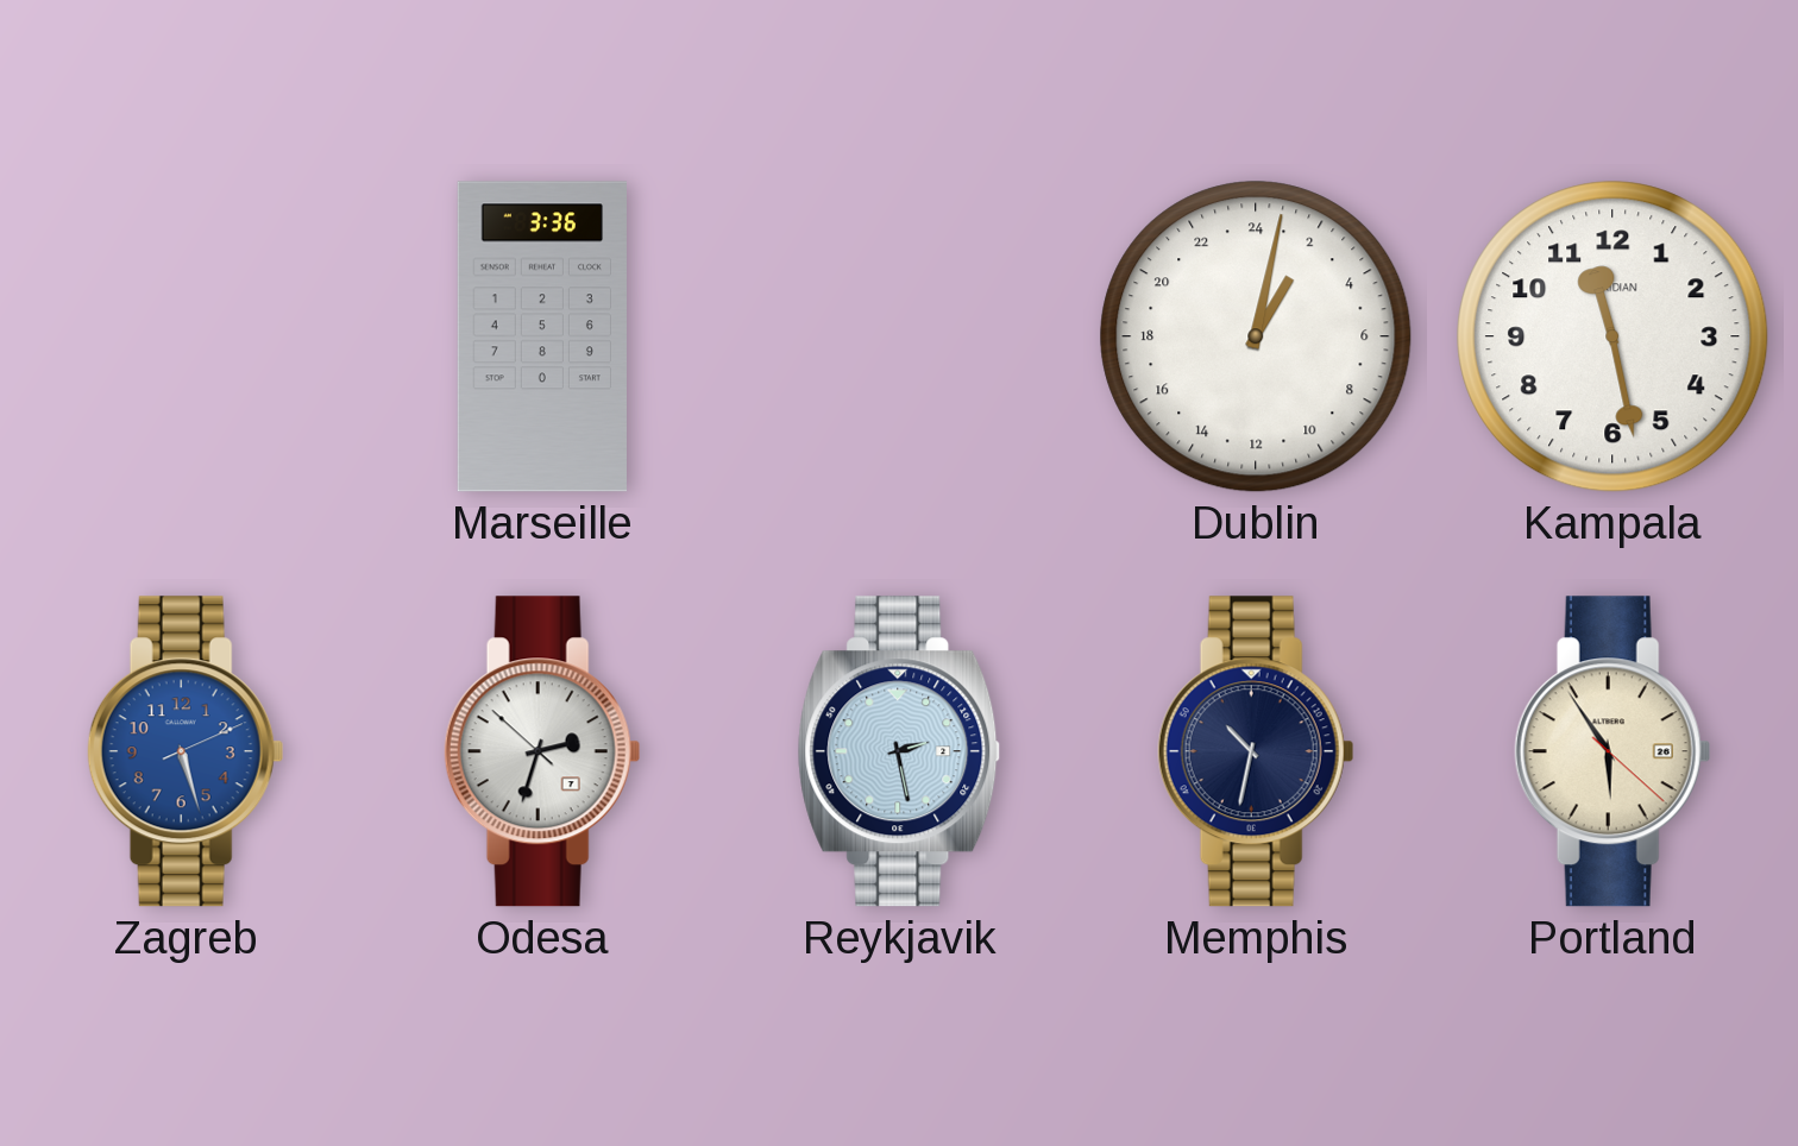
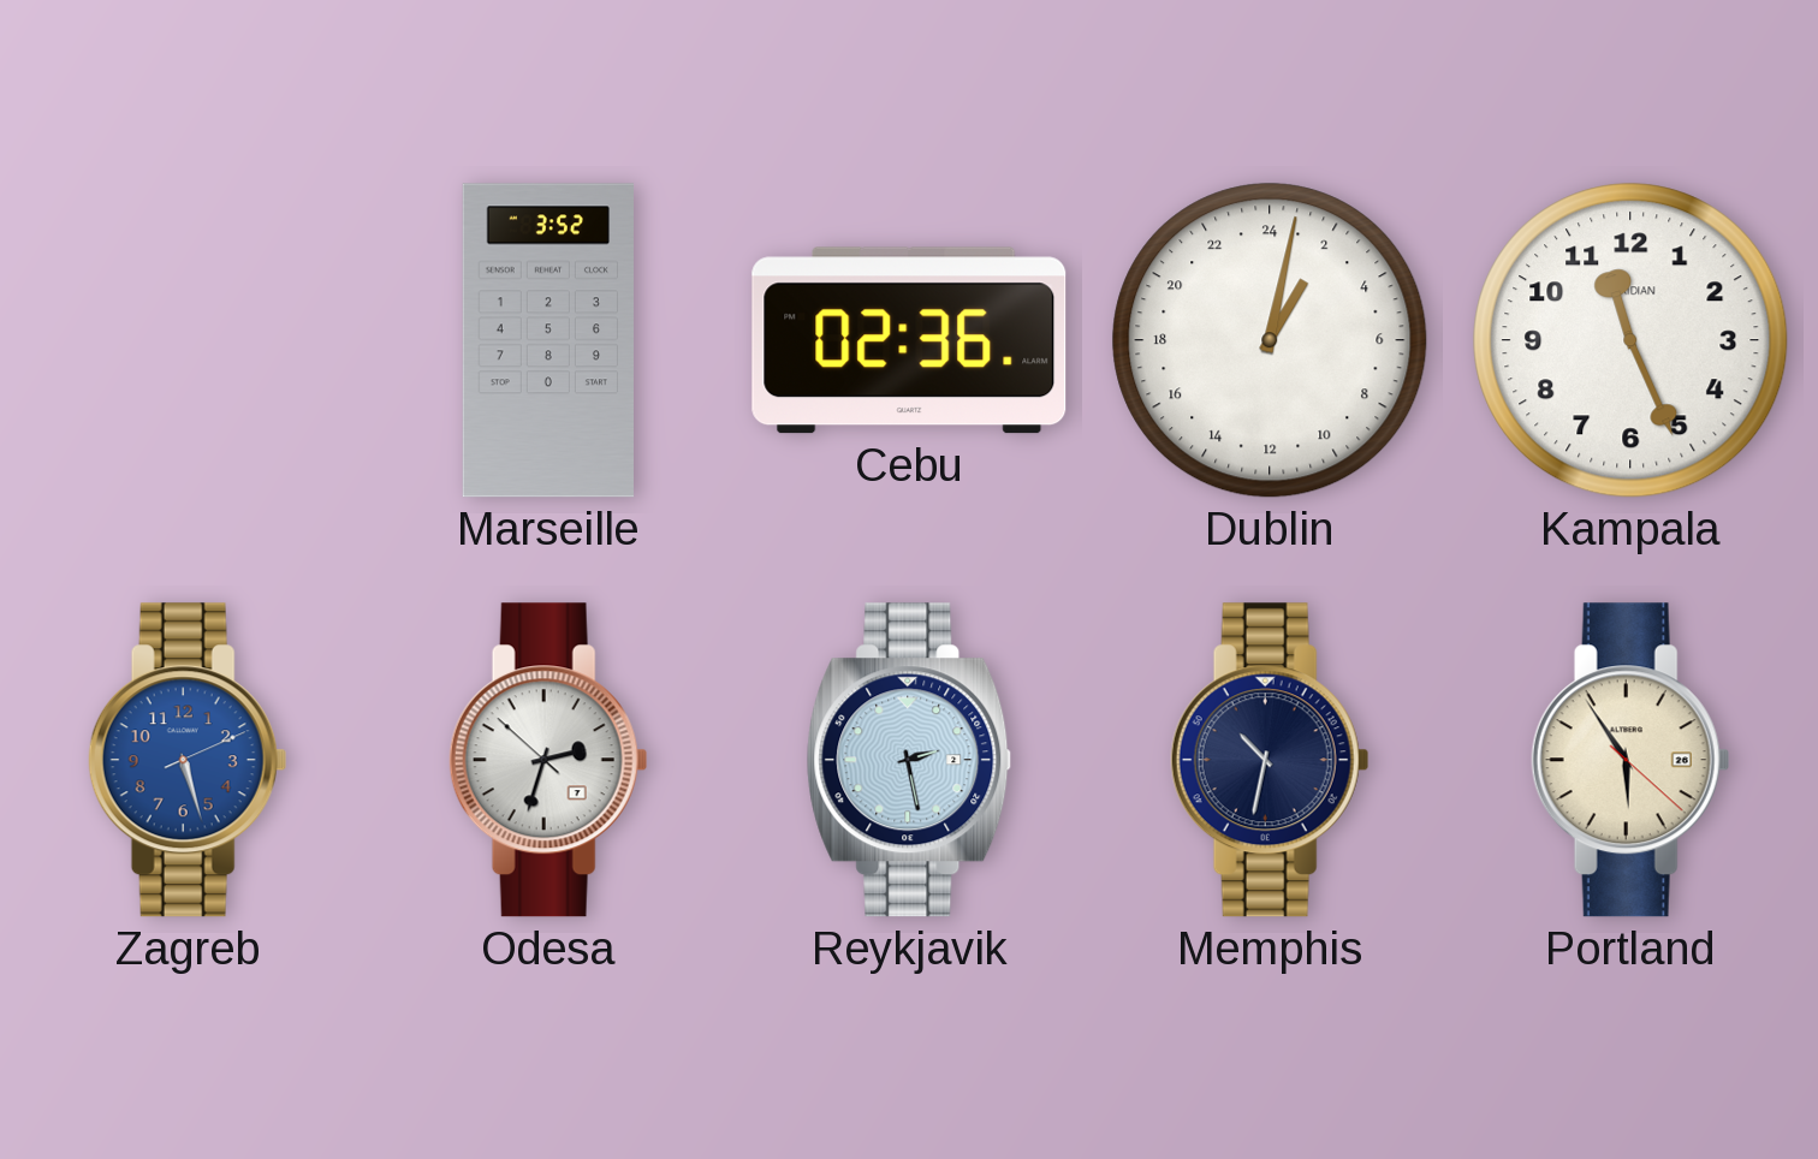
Marseille: 3:36 -> 3:52
Cebu: none -> 02:36
Kampala: 11:28 -> 11:26
